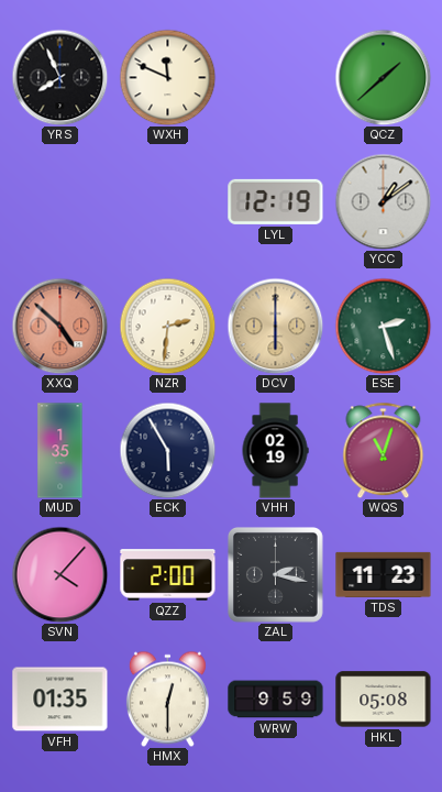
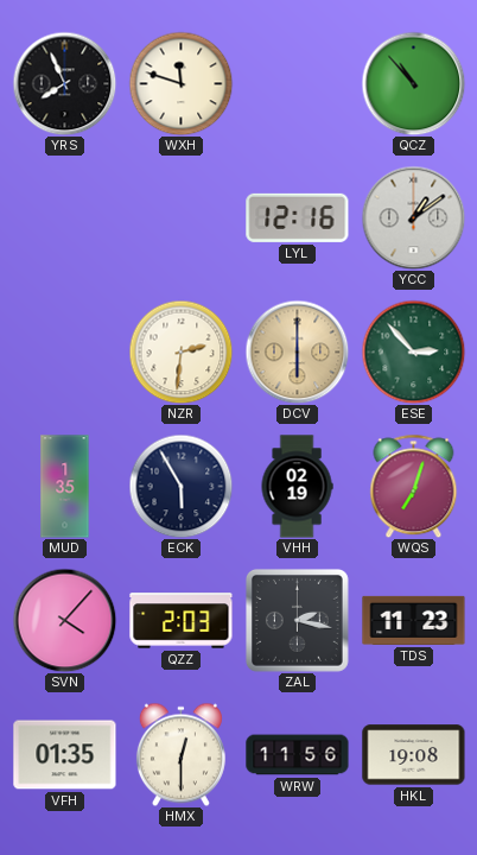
WXH: 11:49 -> 11:48
QCZ: 1:38 -> 10:53
LYL: 12:19 -> 12:16
XXQ: 4:52 -> none
ESE: 2:27 -> 2:53
WQS: 11:03 -> 7:03
QZZ: 2:00 -> 2:03
WRW: 9:59 -> 11:56
HKL: 05:08 -> 19:08
